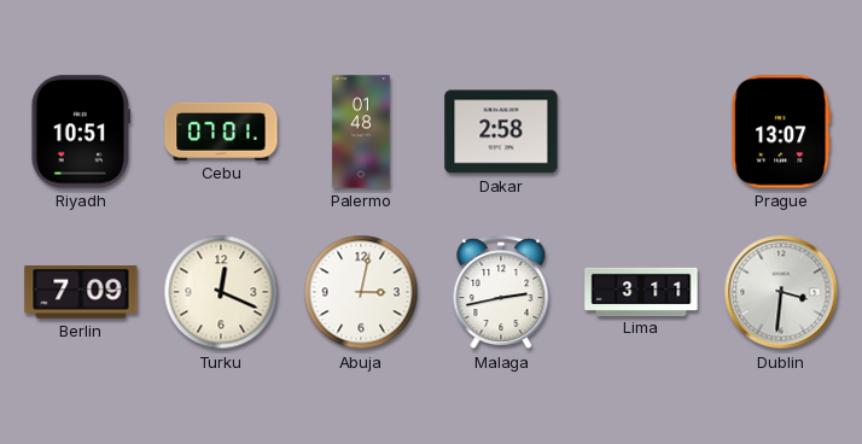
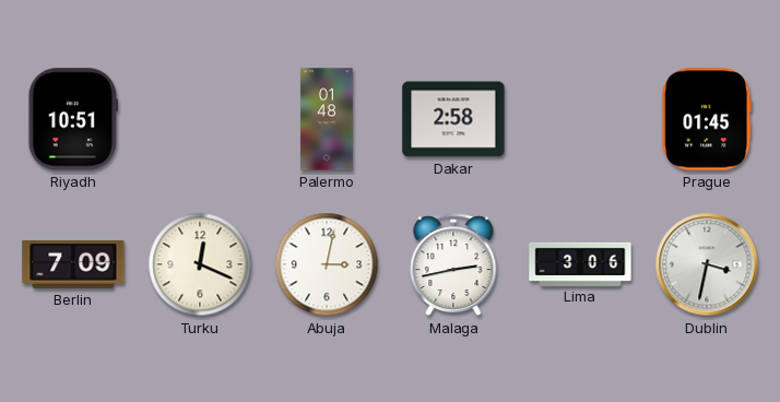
Cebu: 07:01 -> none
Prague: 13:07 -> 01:45
Lima: 3:11 -> 3:06
Dublin: 3:31 -> 3:32
